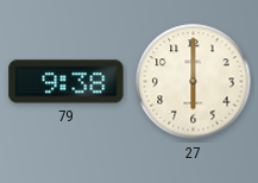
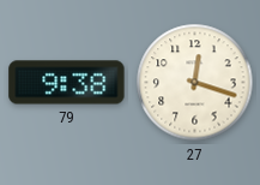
27: 6:00 -> 12:18
